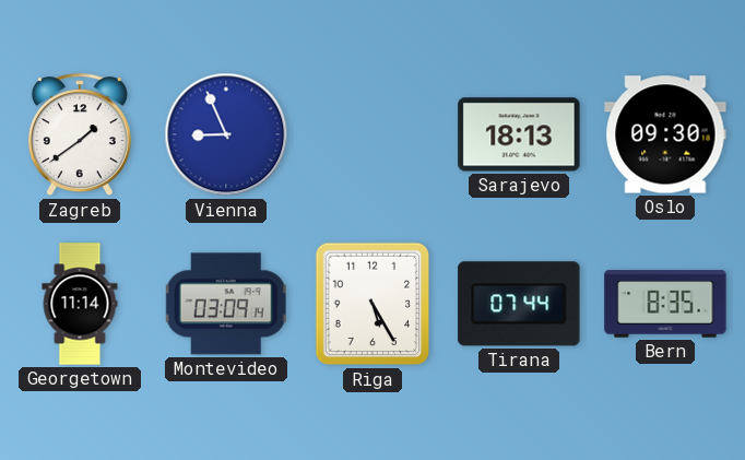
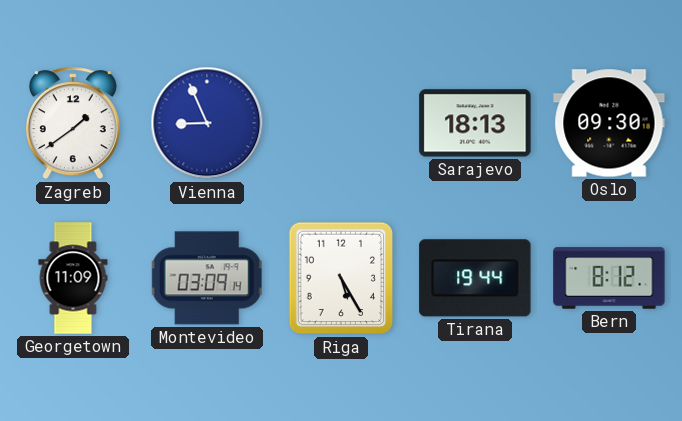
Georgetown: 11:14 -> 11:09
Tirana: 07:44 -> 19:44
Bern: 8:35 -> 8:12
